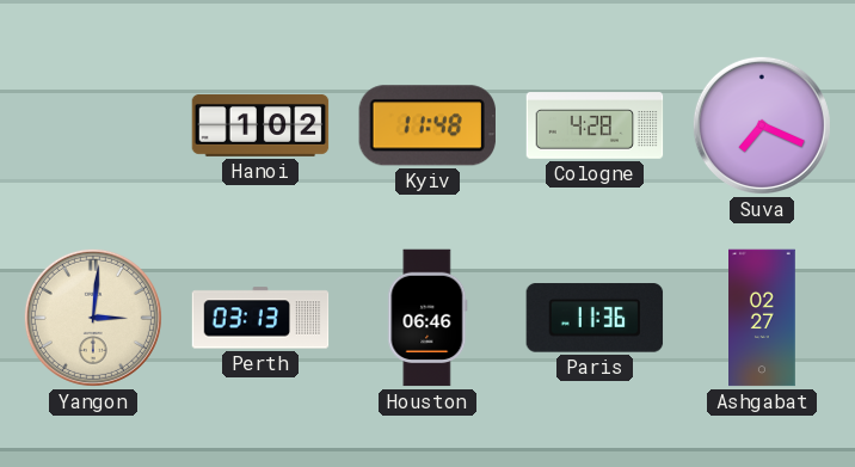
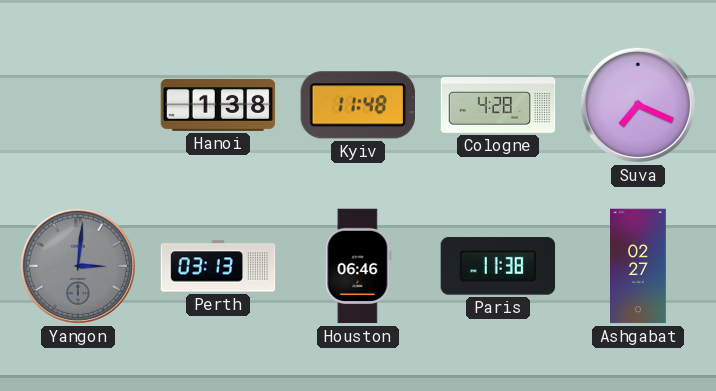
Hanoi: 1:02 -> 1:38
Yangon dial: cream -> grey
Paris: 11:36 -> 11:38
